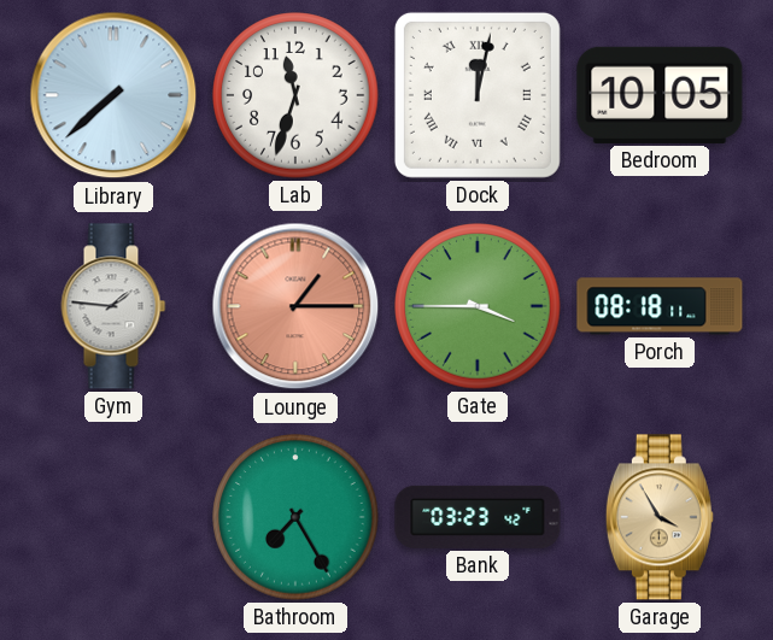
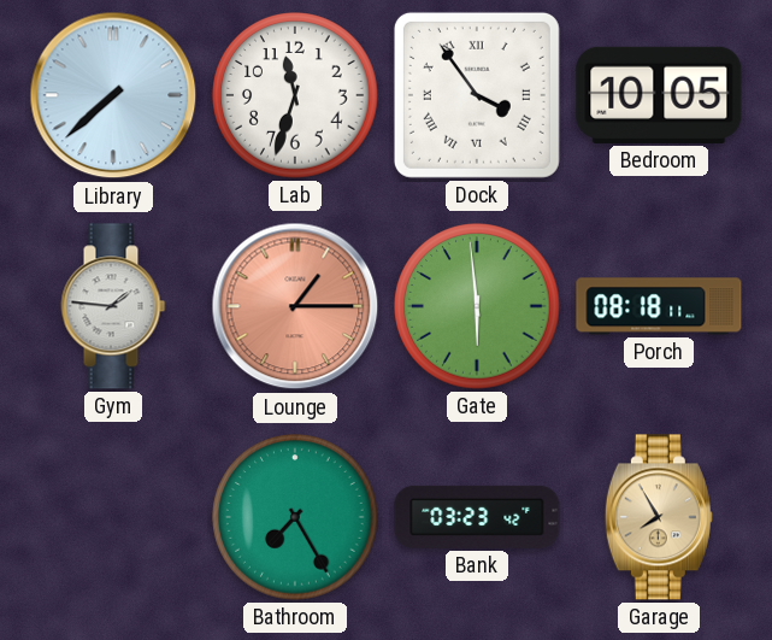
Dock: 12:02 -> 3:54
Gate: 3:45 -> 5:59
Garage: 3:55 -> 7:55
